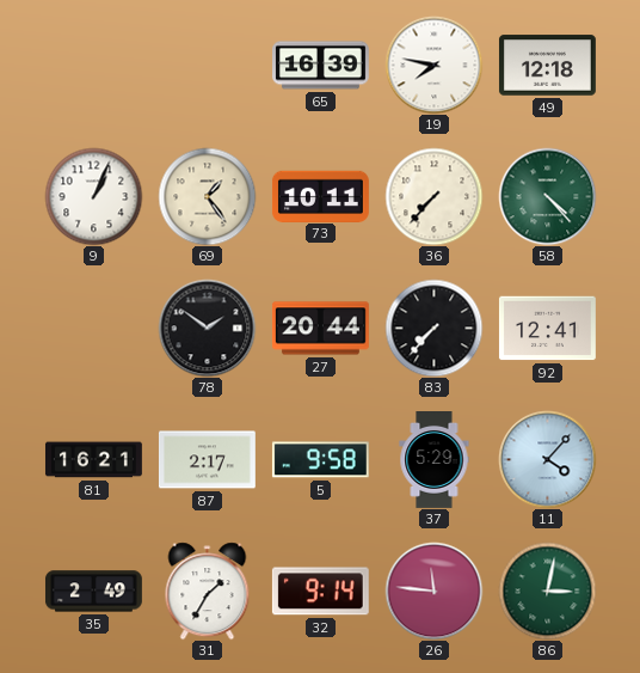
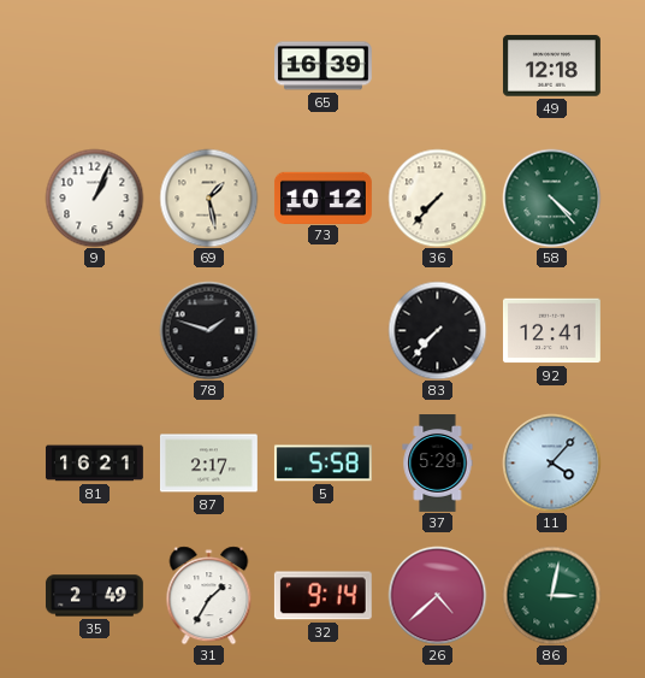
19: 7:47 -> none
69: 1:24 -> 1:28
73: 10:11 -> 10:12
78: 1:51 -> 1:48
27: 20:44 -> none
5: 9:58 -> 5:58
26: 11:46 -> 4:38
